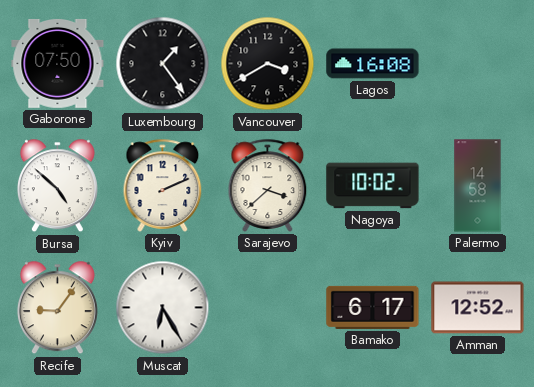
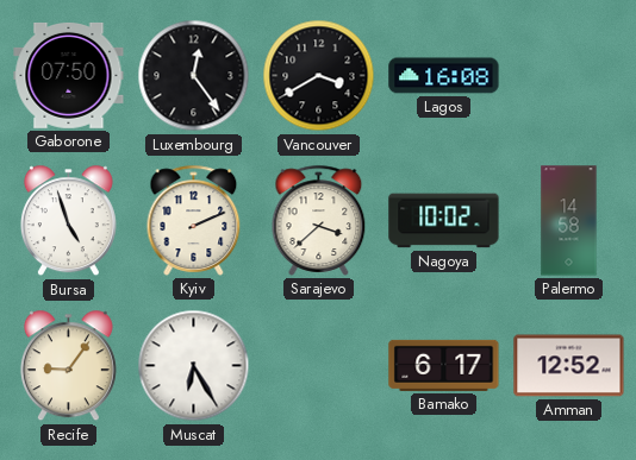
Luxembourg: 1:24 -> 12:24
Bursa: 4:52 -> 4:57
